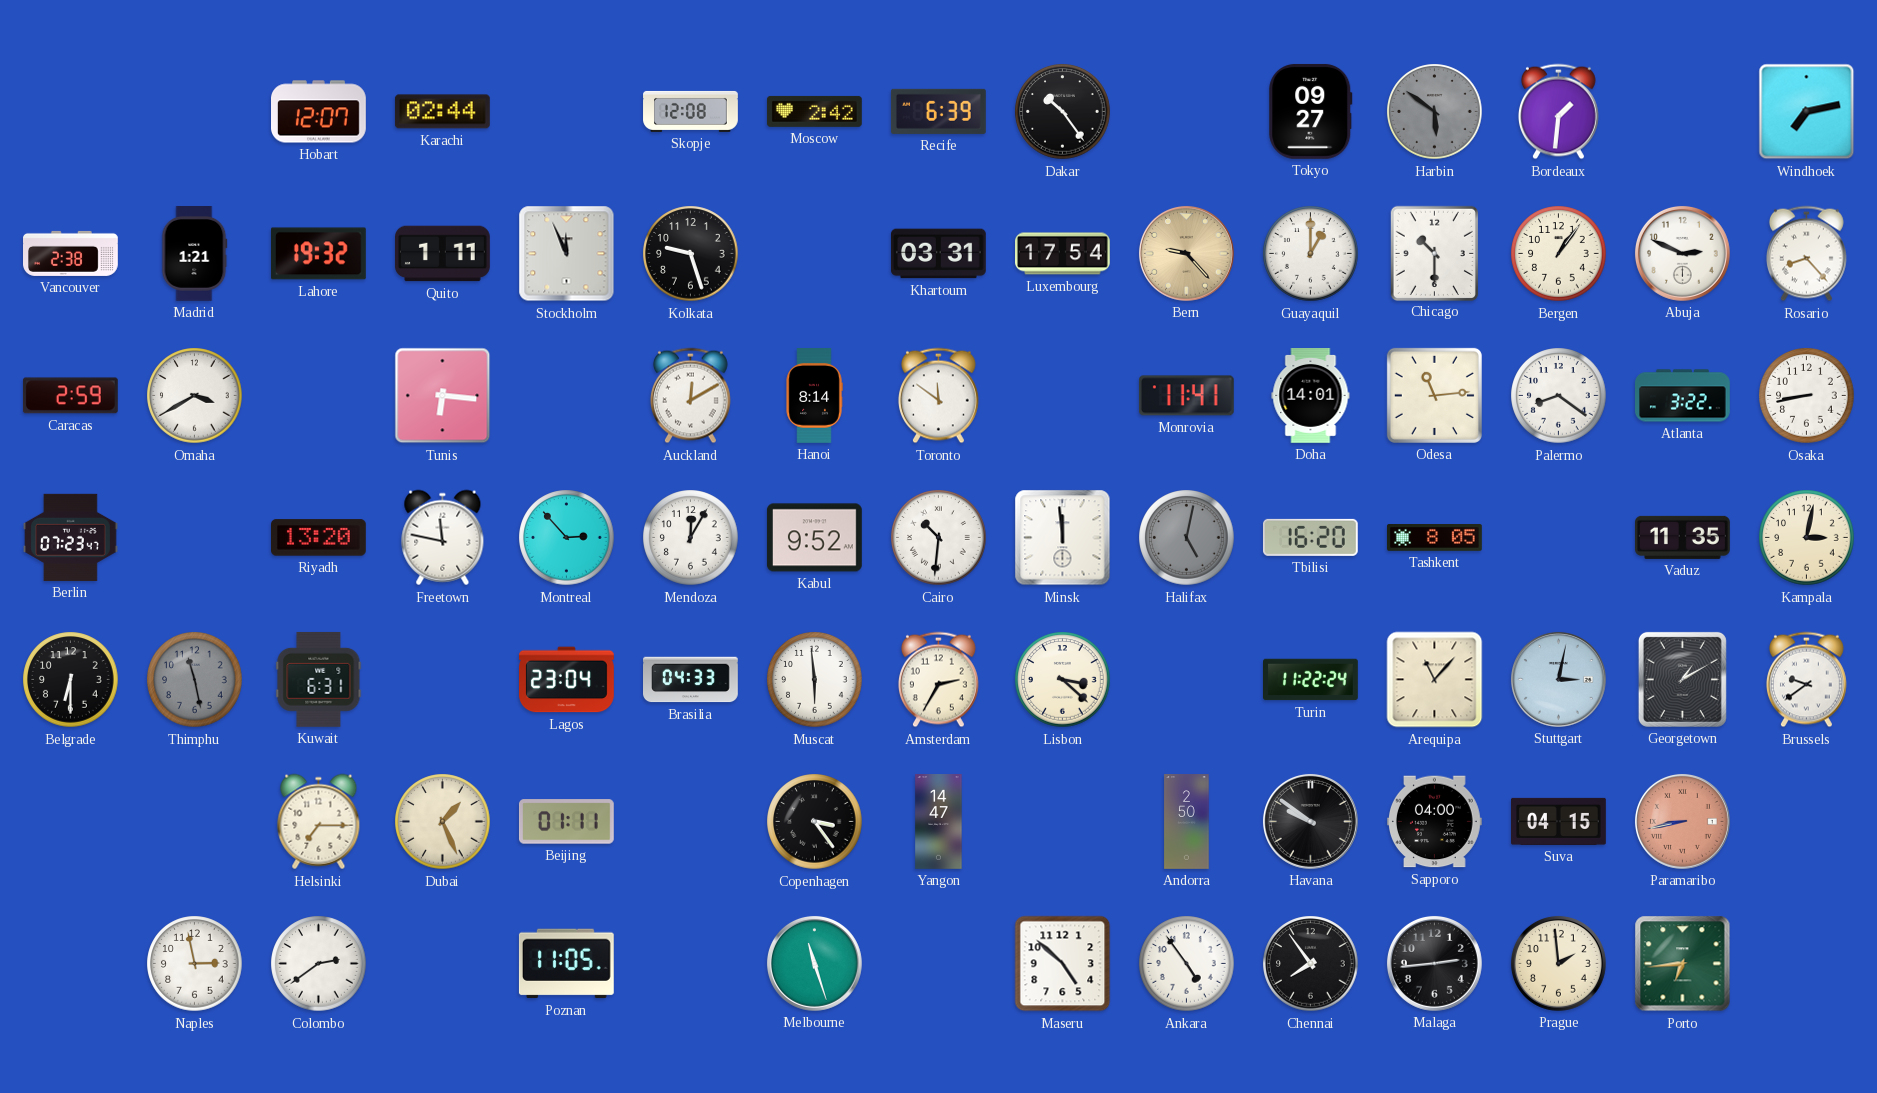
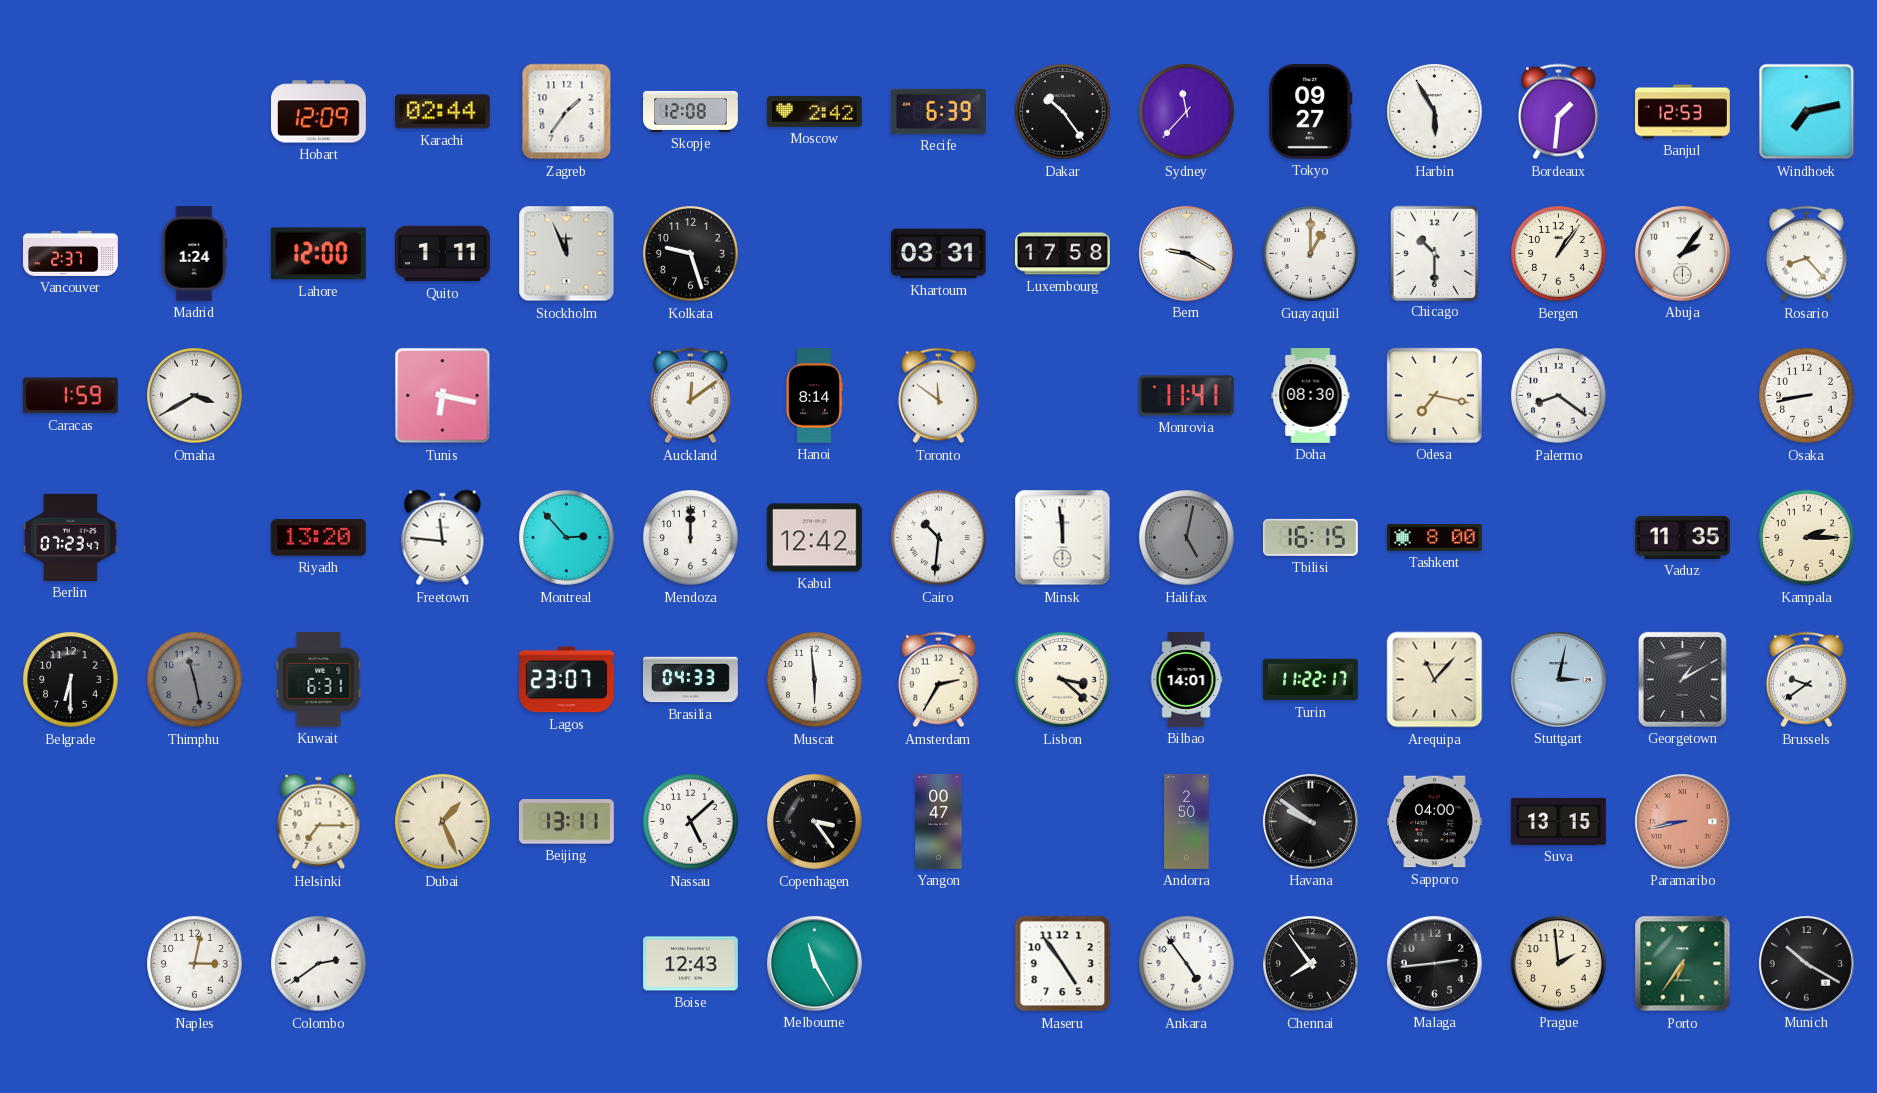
Hobart: 12:07 -> 12:09
Zagreb: none -> 1:36
Sydney: none -> 11:37
Harbin: 5:51 -> 5:55
Harbin dial: grey -> white
Banjul: none -> 12:53
Vancouver: 2:38 -> 2:37
Madrid: 1:21 -> 1:24
Lahore: 19:32 -> 12:00
Luxembourg: 17:54 -> 17:58
Bern: 9:23 -> 9:20
Bern dial: champagne -> white
Abuja: 2:49 -> 2:06
Caracas: 2:59 -> 1:59
Tunis: 6:16 -> 6:17
Auckland: 12:10 -> 12:09
Doha: 14:01 -> 08:30
Odesa: 11:14 -> 7:17
Atlanta: 3:22 -> none
Freetown: 11:47 -> 11:46
Mendoza: 12:05 -> 12:00
Kabul: 9:52 -> 12:42
Tbilisi: 16:20 -> 16:15
Tashkent: 8:05 -> 8:00
Kampala: 3:02 -> 2:15
Lagos: 23:04 -> 23:07
Bilbao: none -> 14:01
Turin: 11:22:24 -> 11:22:17
Beijing: 01:11 -> 13:11
Nassau: none -> 5:08
Yangon: 14:47 -> 00:47
Suva: 04:15 -> 13:15
Naples: 2:58 -> 3:02
Poznan: 11:05 -> none
Boise: none -> 12:43
Melbourne: 11:27 -> 11:25
Maseru: 4:52 -> 4:54
Porto: 6:44 -> 6:36
Munich: none -> 10:20
